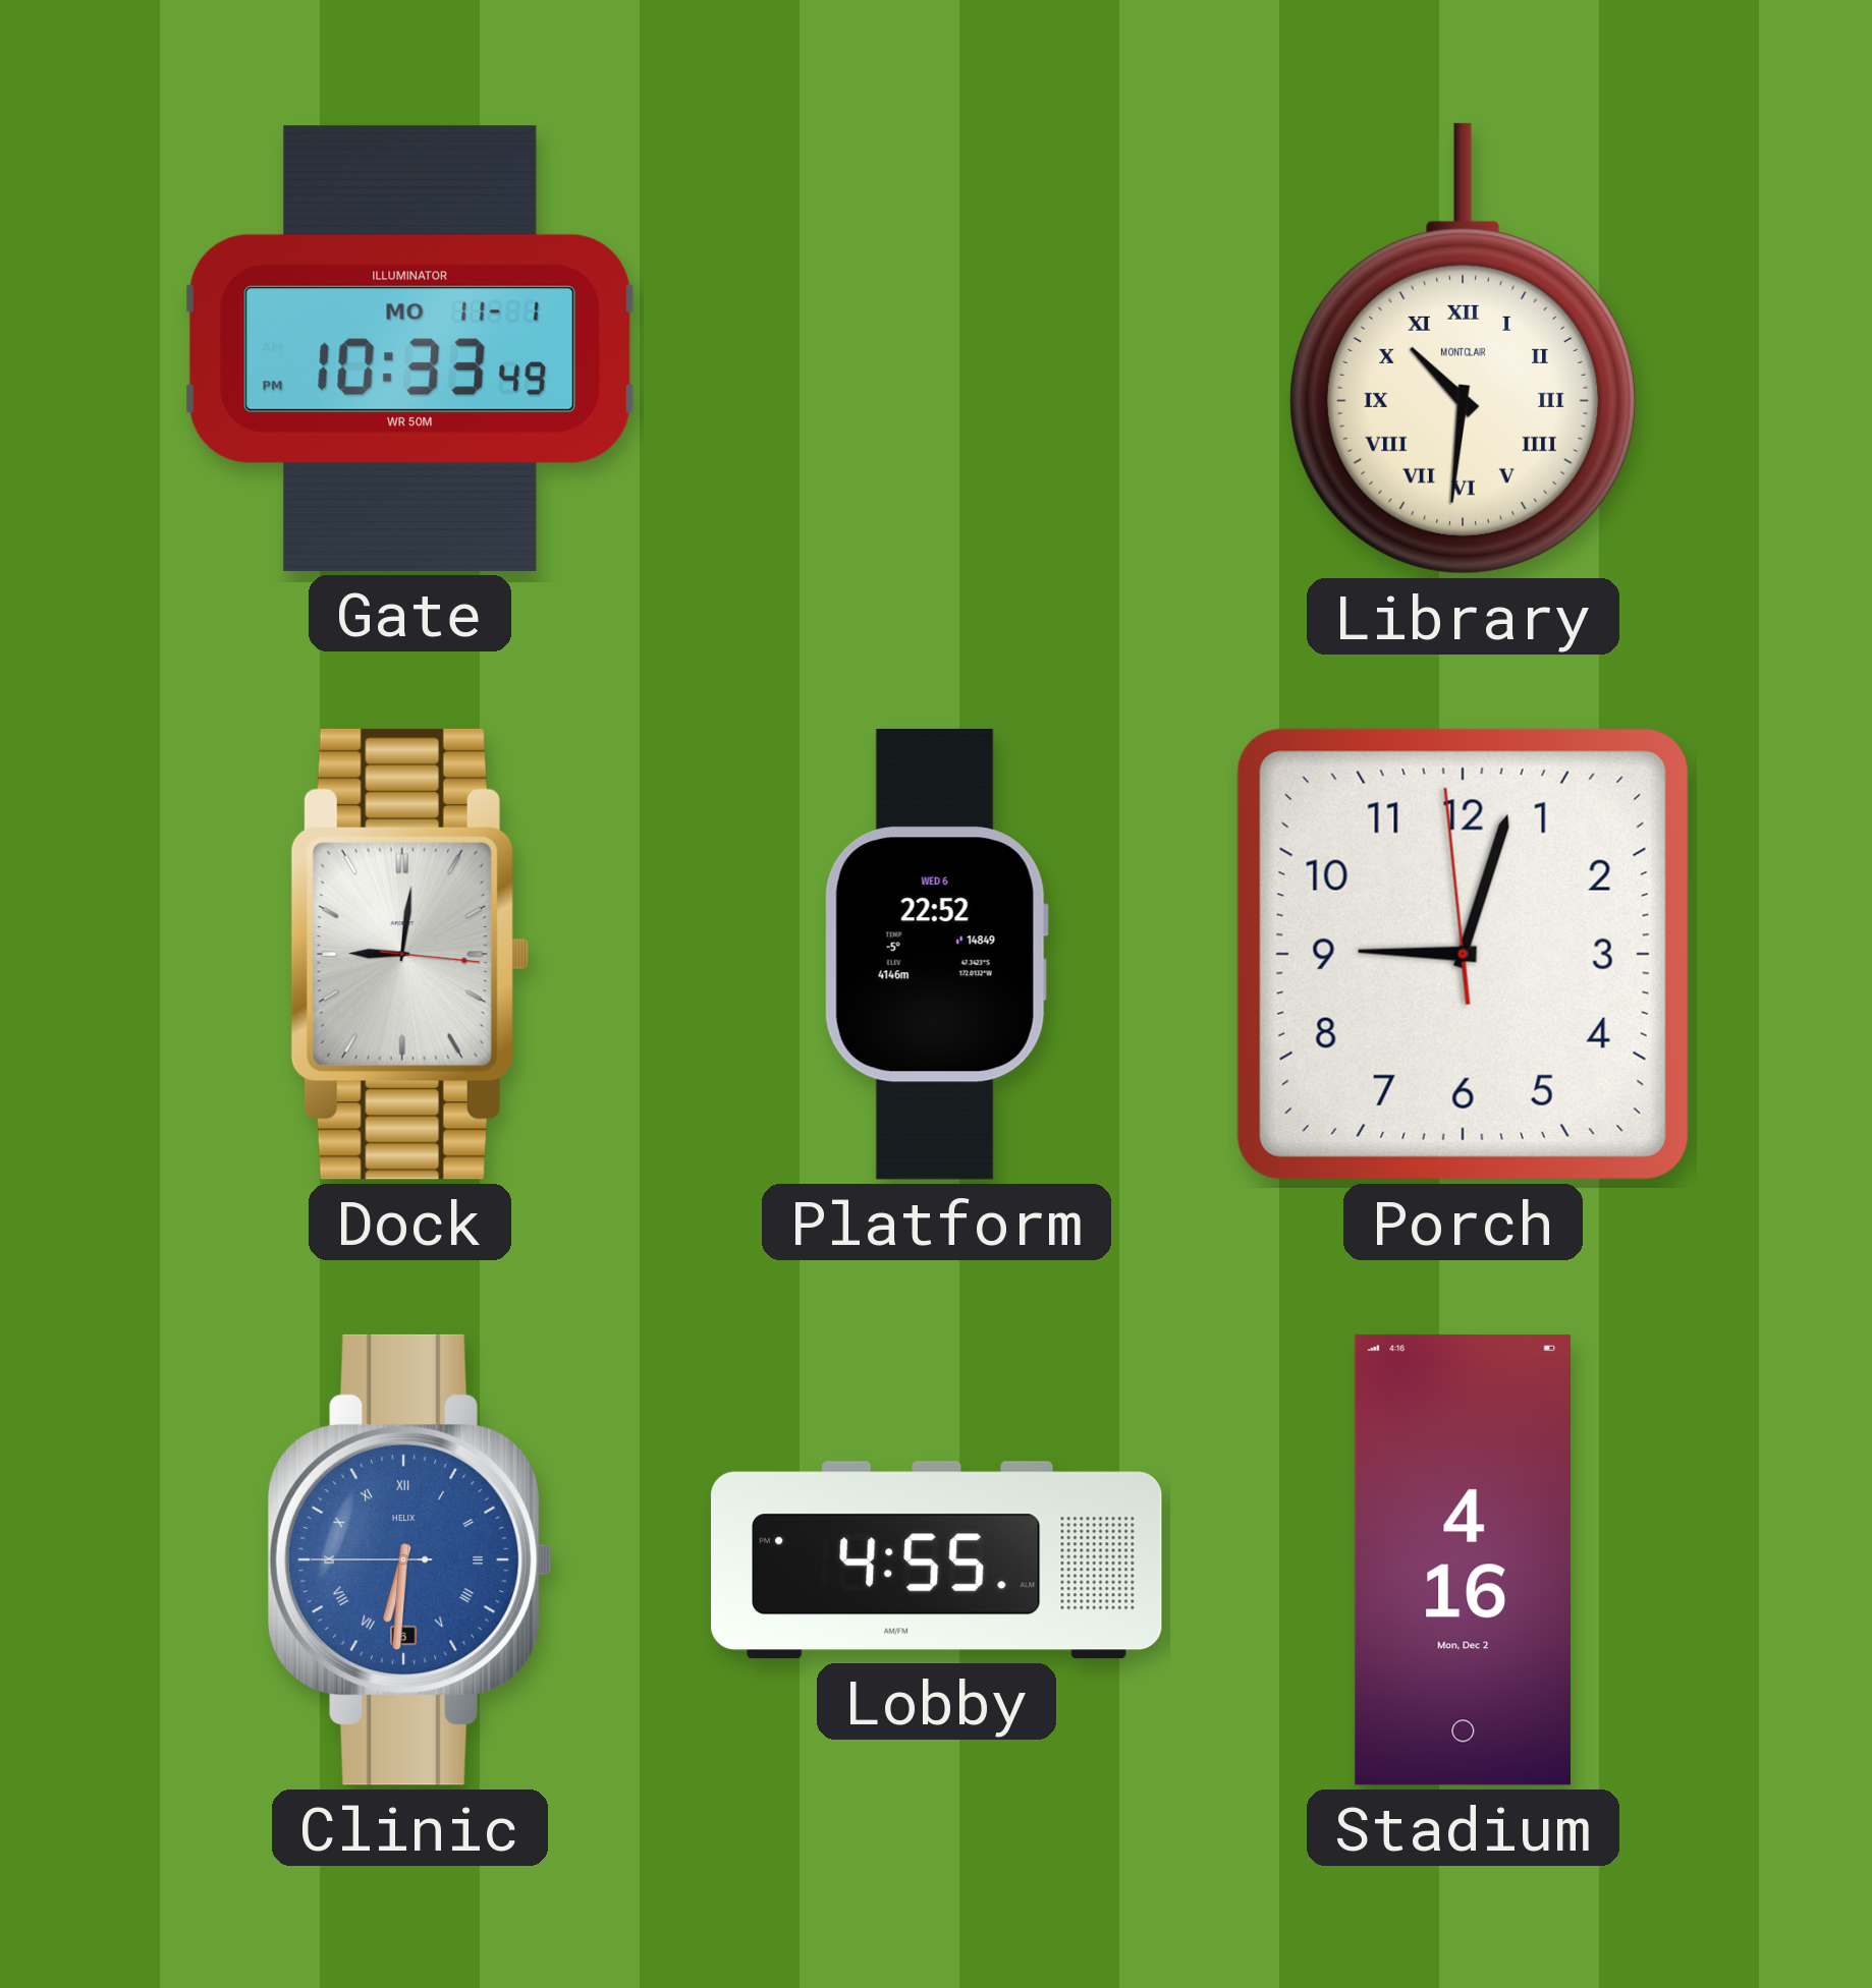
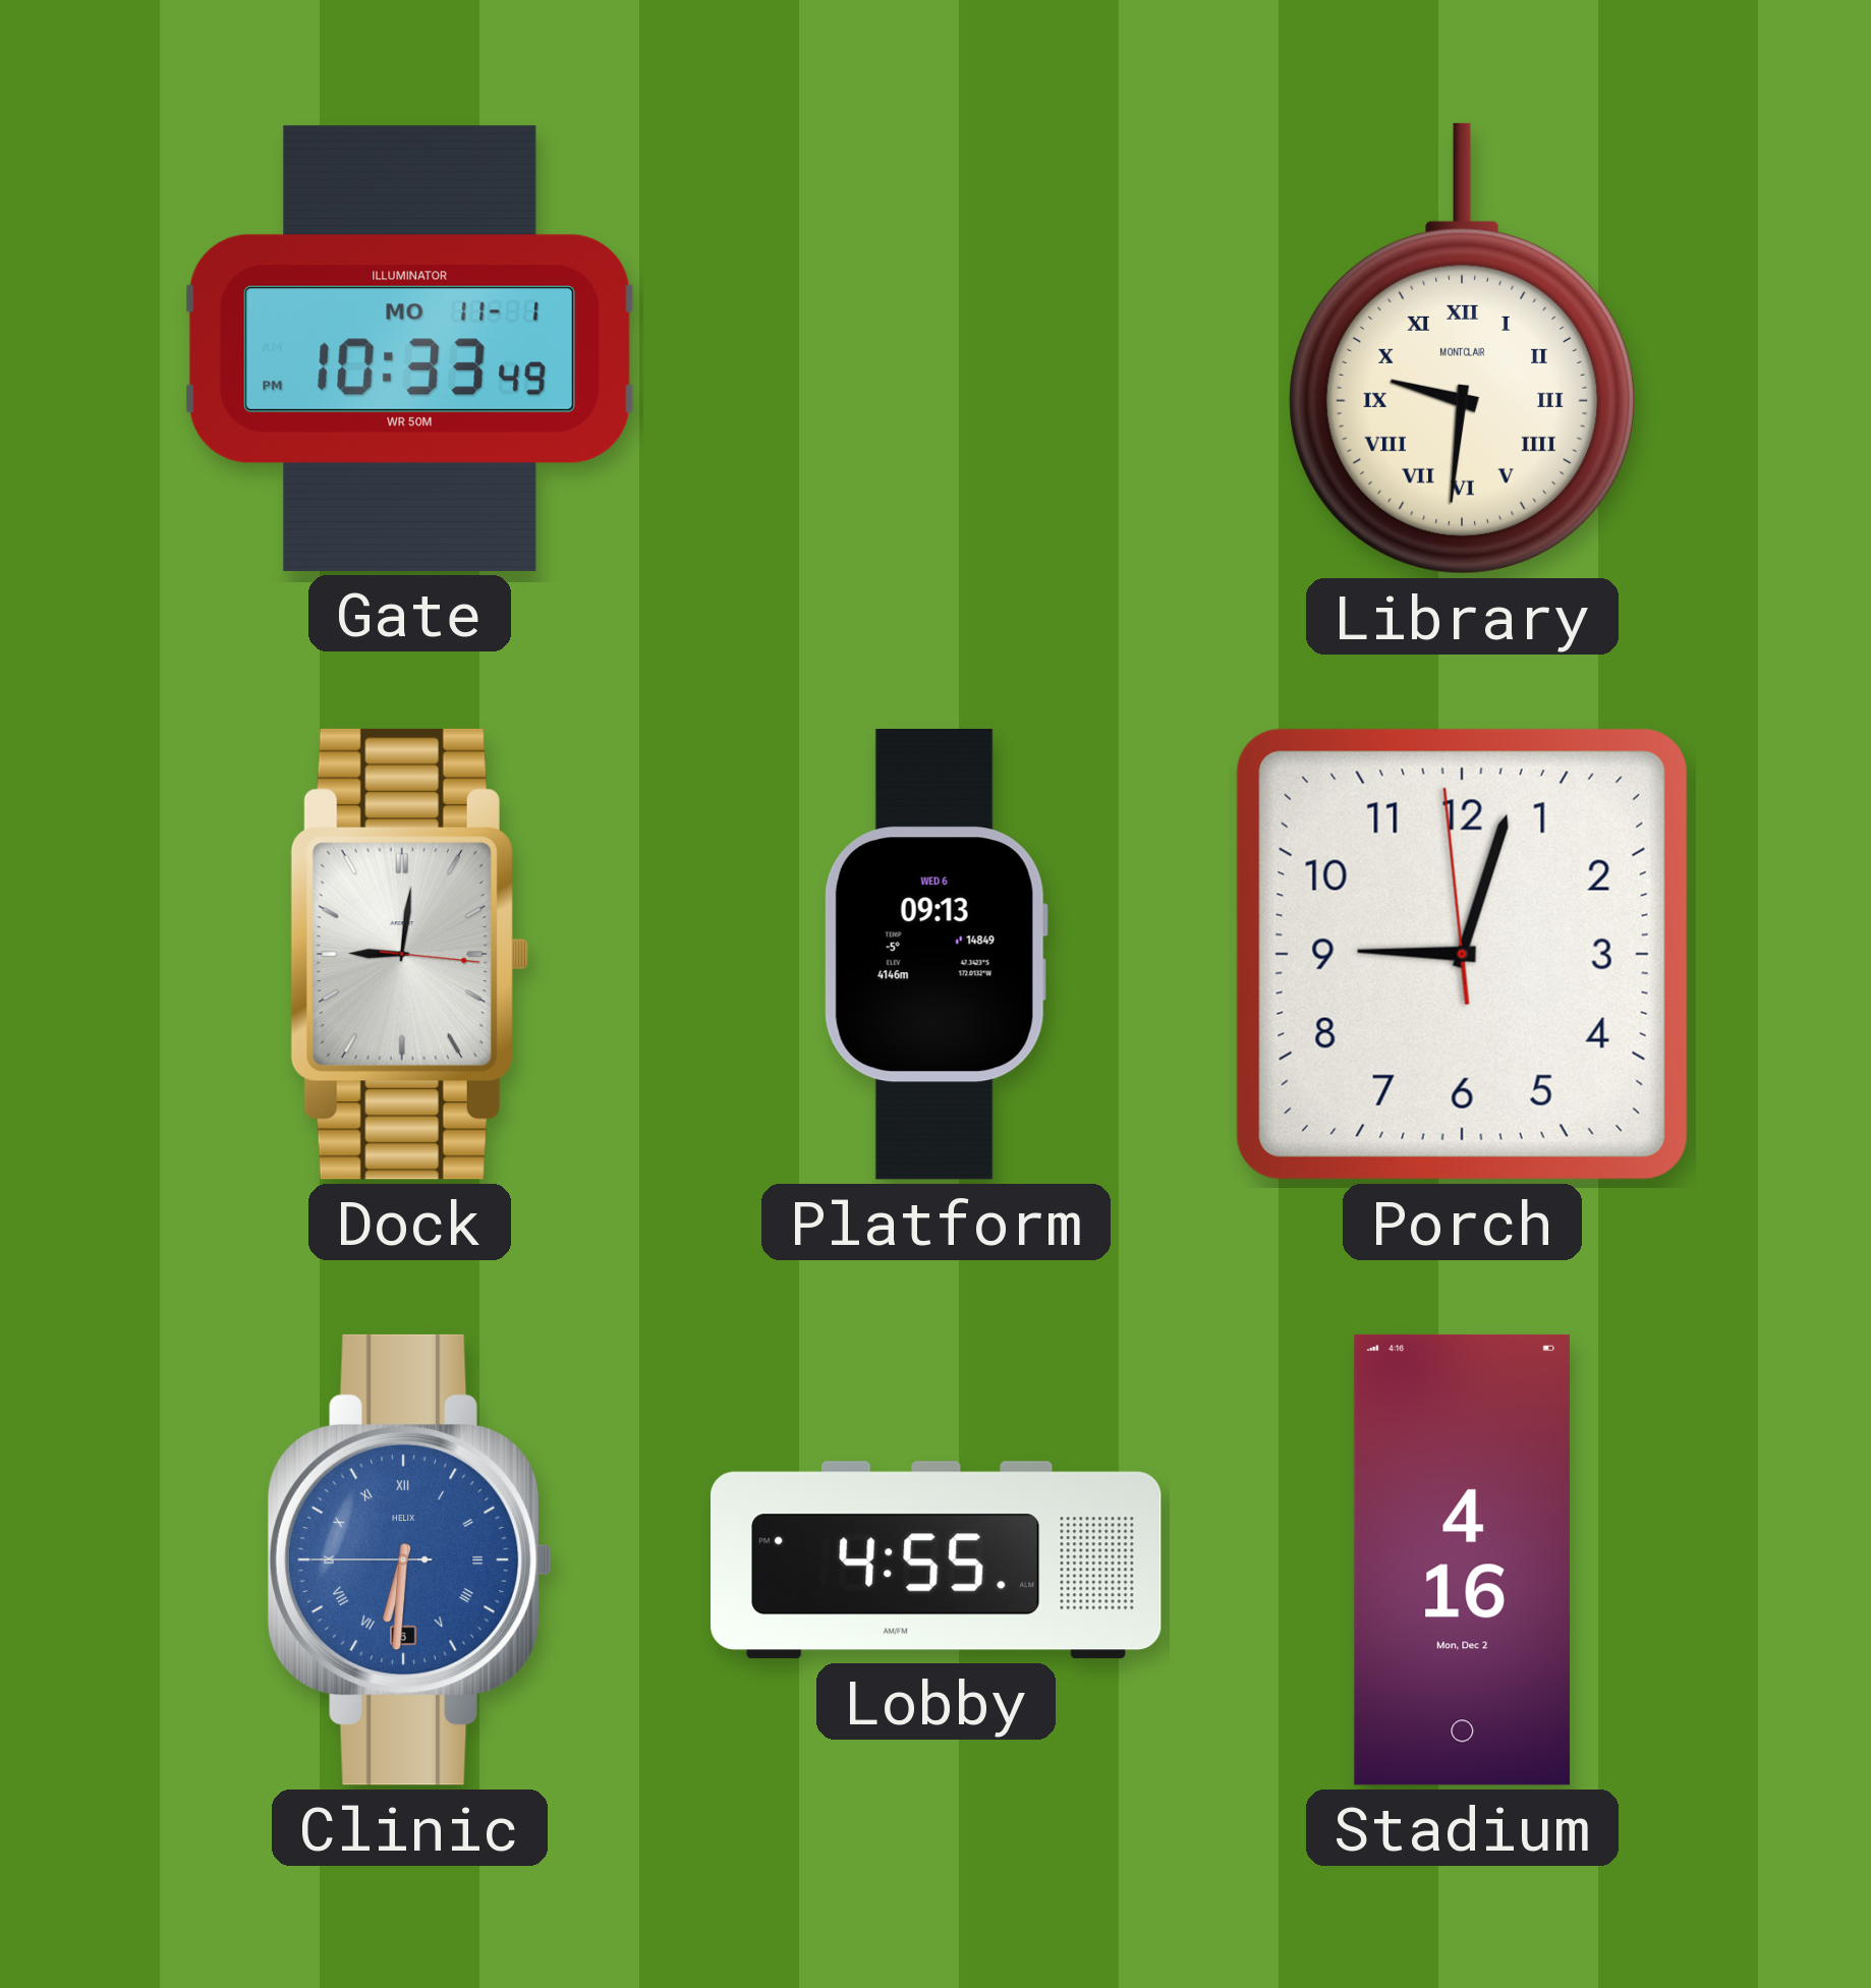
Library: 10:31 -> 9:31
Platform: 22:52 -> 09:13
